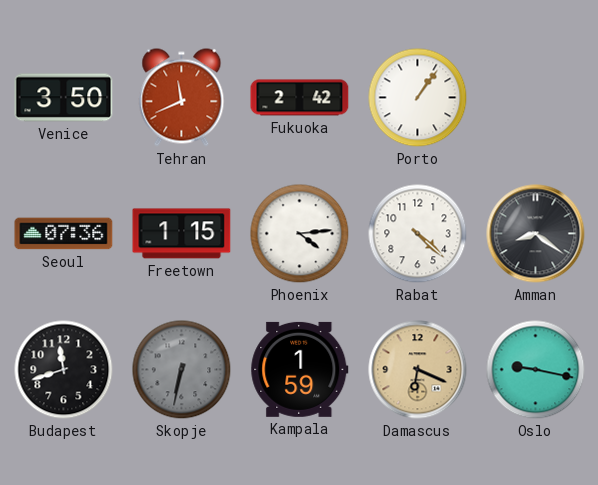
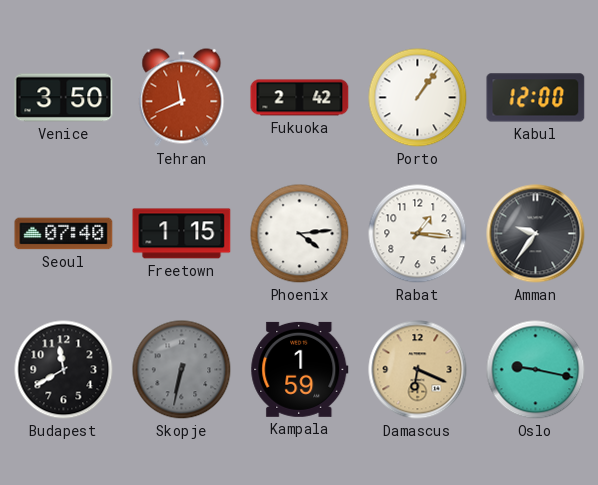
Kabul: none -> 12:00
Seoul: 07:36 -> 07:40
Rabat: 4:22 -> 1:16
Amman: 8:21 -> 9:36
Budapest: 11:42 -> 11:40
